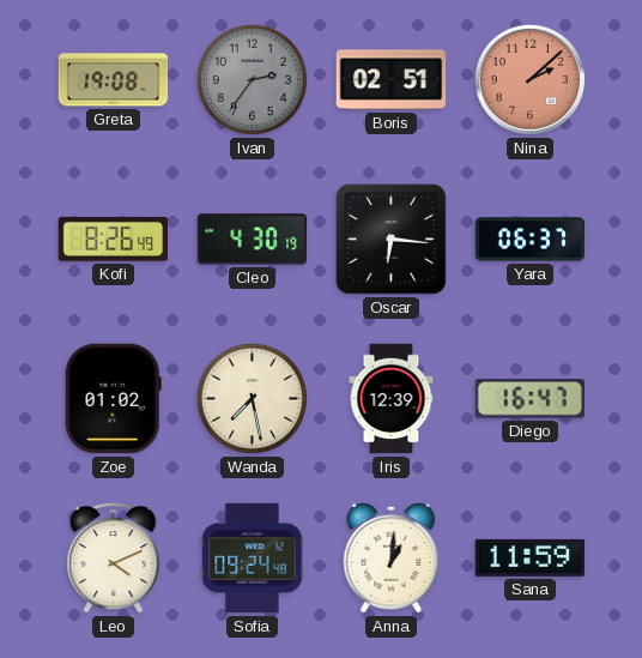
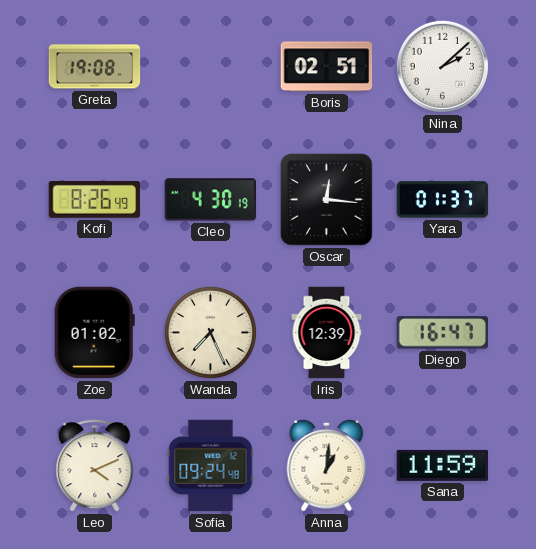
Ivan: 2:36 -> none
Nina dial: salmon -> white
Oscar: 6:16 -> 12:16
Yara: 06:37 -> 01:37
Wanda: 7:28 -> 7:26
